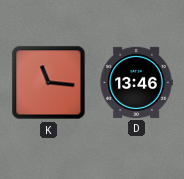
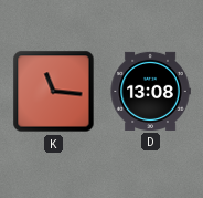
D: 13:46 -> 13:08
